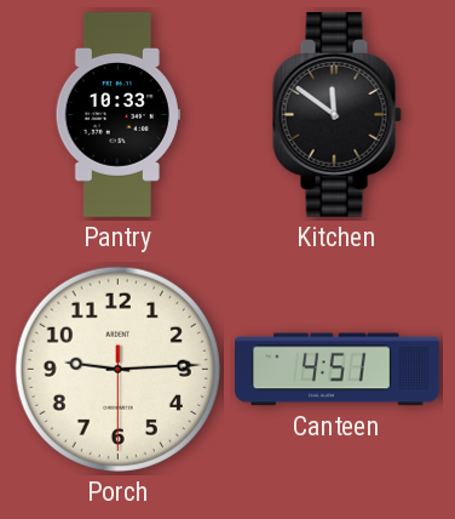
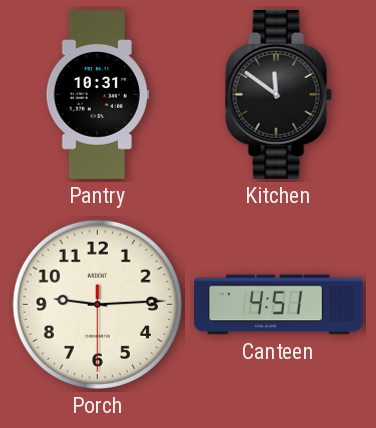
Pantry: 10:33 -> 10:31
